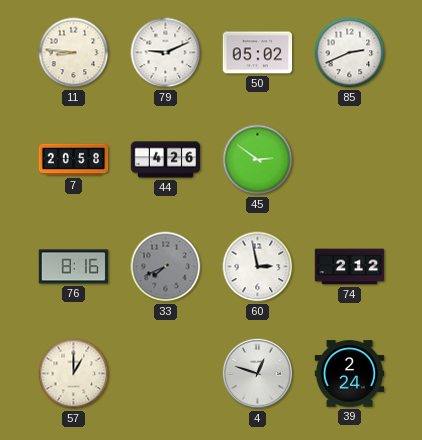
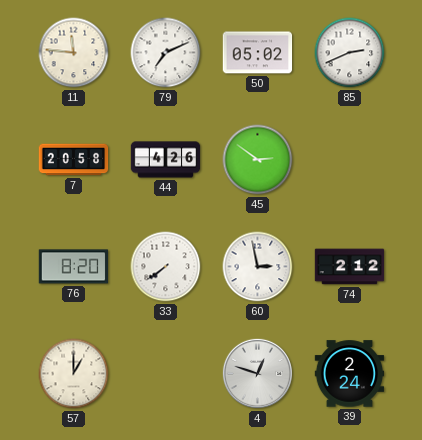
11: 8:46 -> 11:46
79: 9:11 -> 7:11
76: 8:16 -> 8:20
33: 7:41 -> 7:39
33 dial: grey -> white
